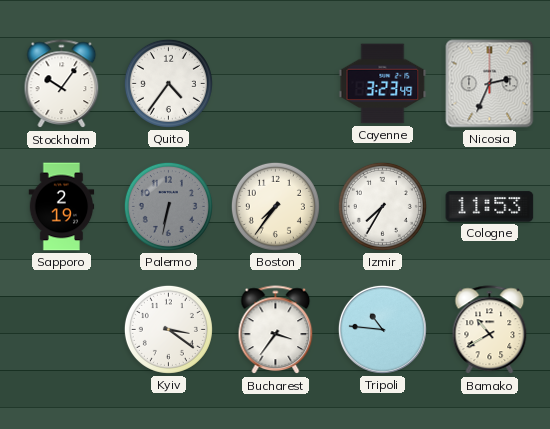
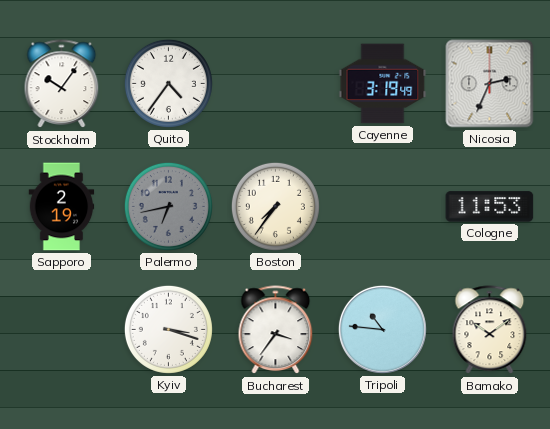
Cayenne: 3:23 -> 3:19
Palermo: 6:32 -> 6:43
Izmir: 7:35 -> none
Kyiv: 3:21 -> 3:18
Bamako: 10:40 -> 10:09
